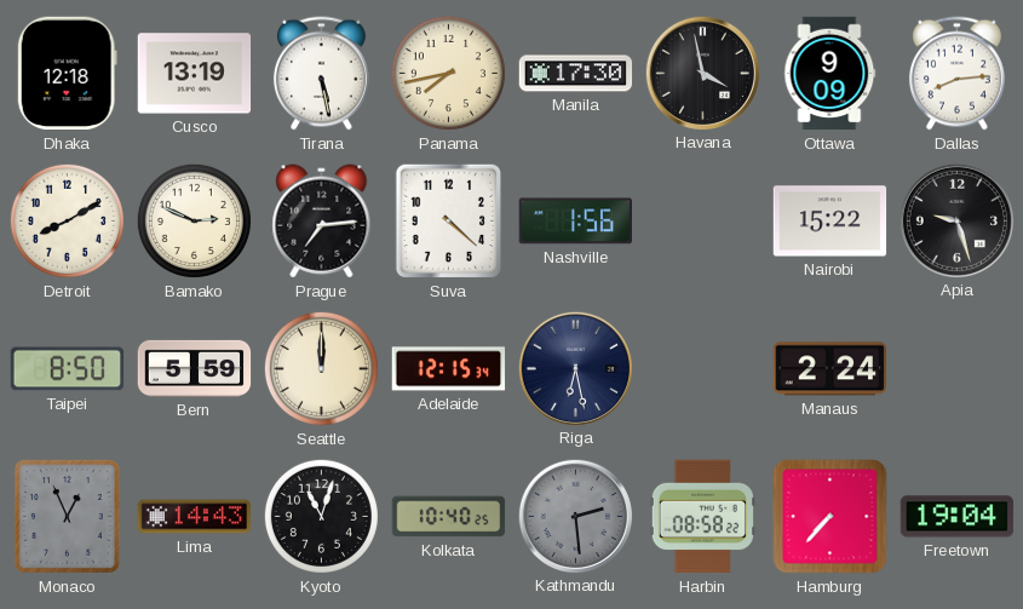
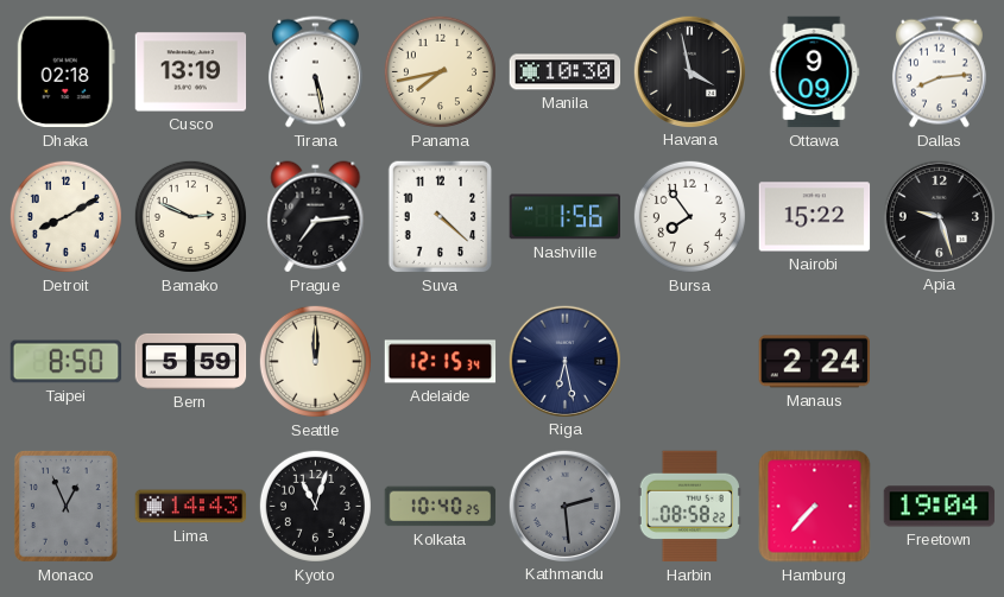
Dhaka: 12:18 -> 02:18
Manila: 17:30 -> 10:30
Bursa: none -> 7:54
